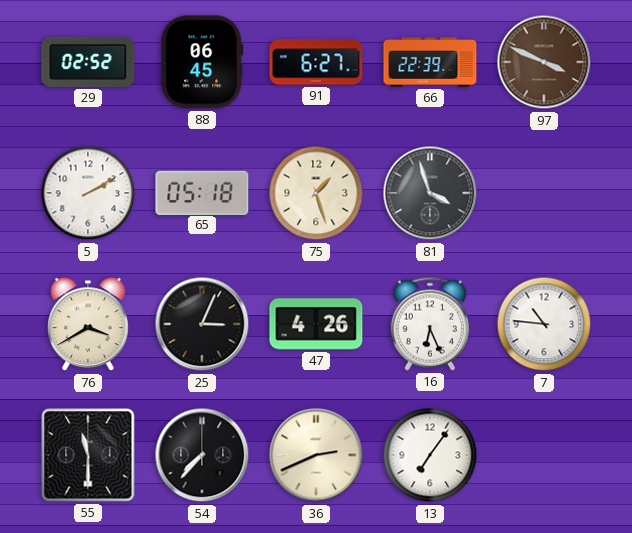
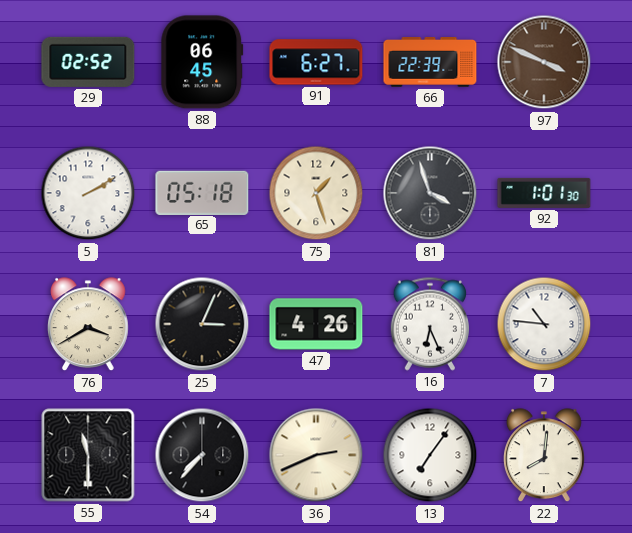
92: none -> 1:01
22: none -> 8:01
